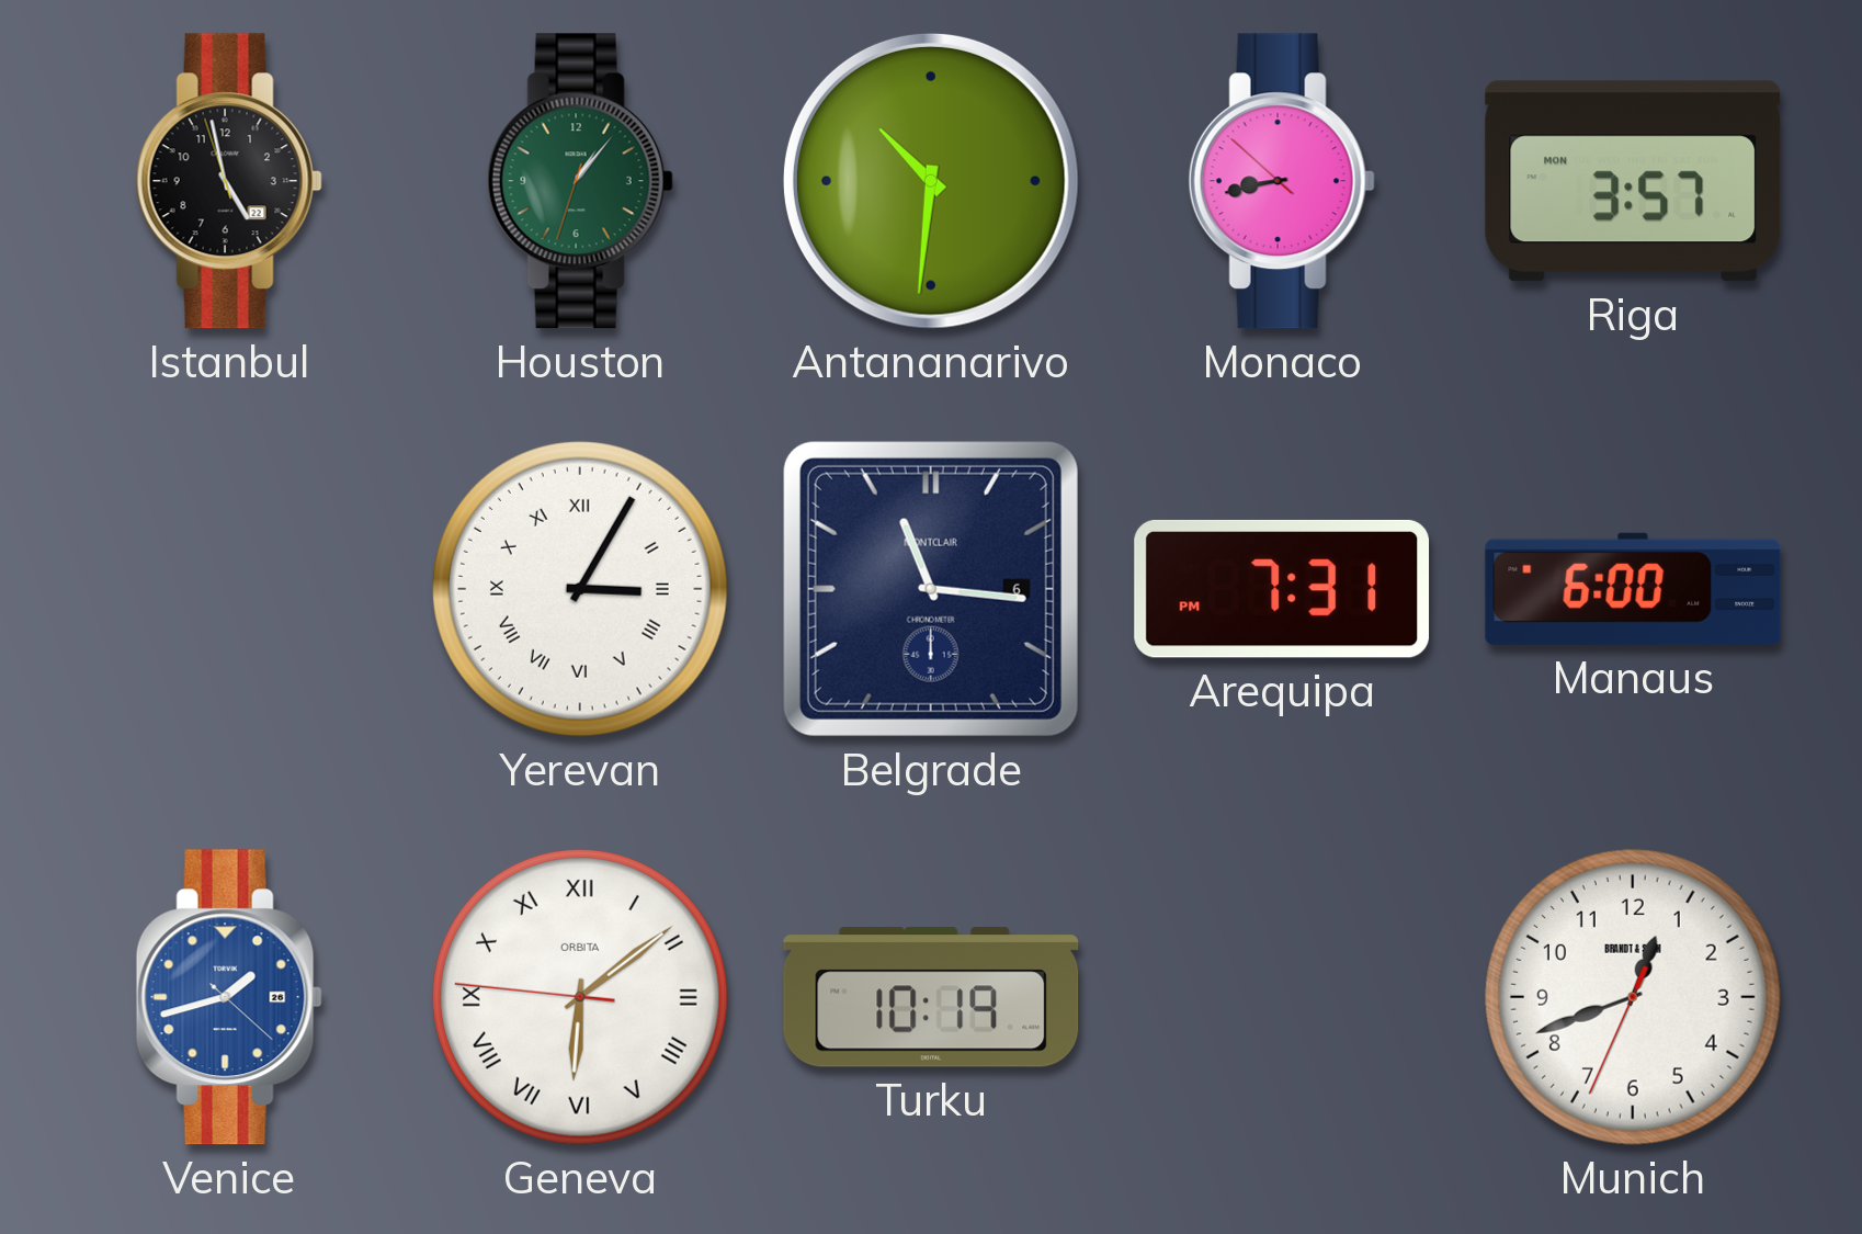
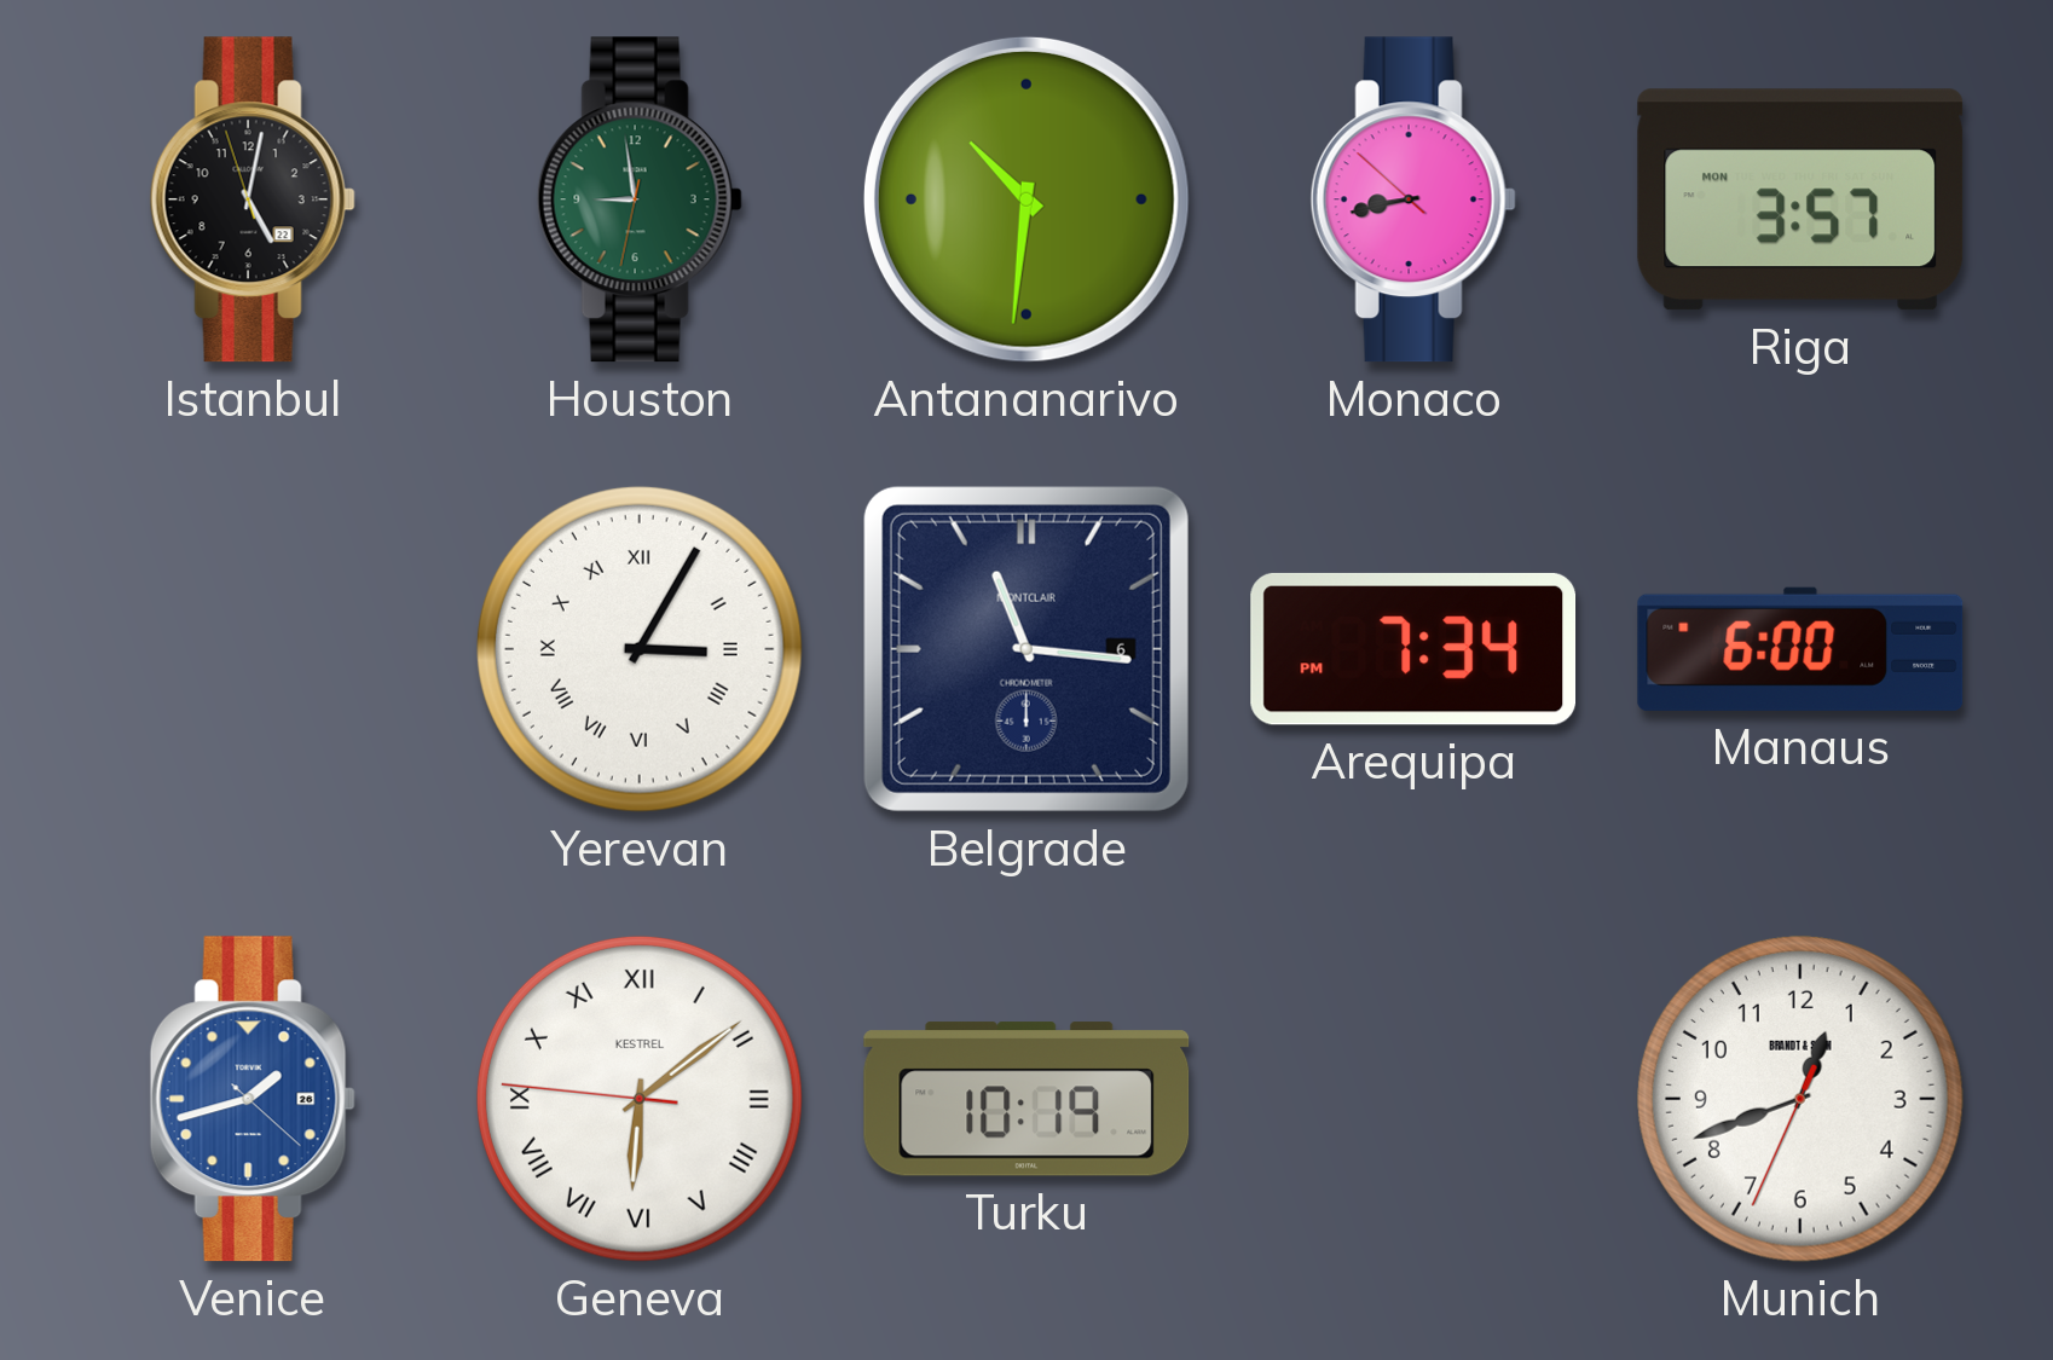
Istanbul: 4:57 -> 5:01
Houston: 1:06 -> 8:58
Arequipa: 7:31 -> 7:34
Geneva brand: ORBITA -> KESTREL
